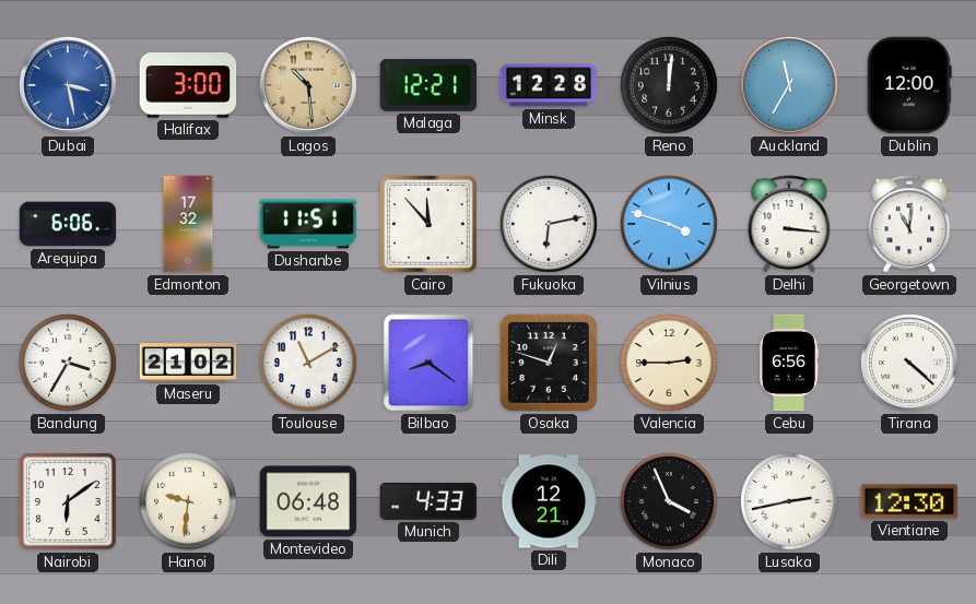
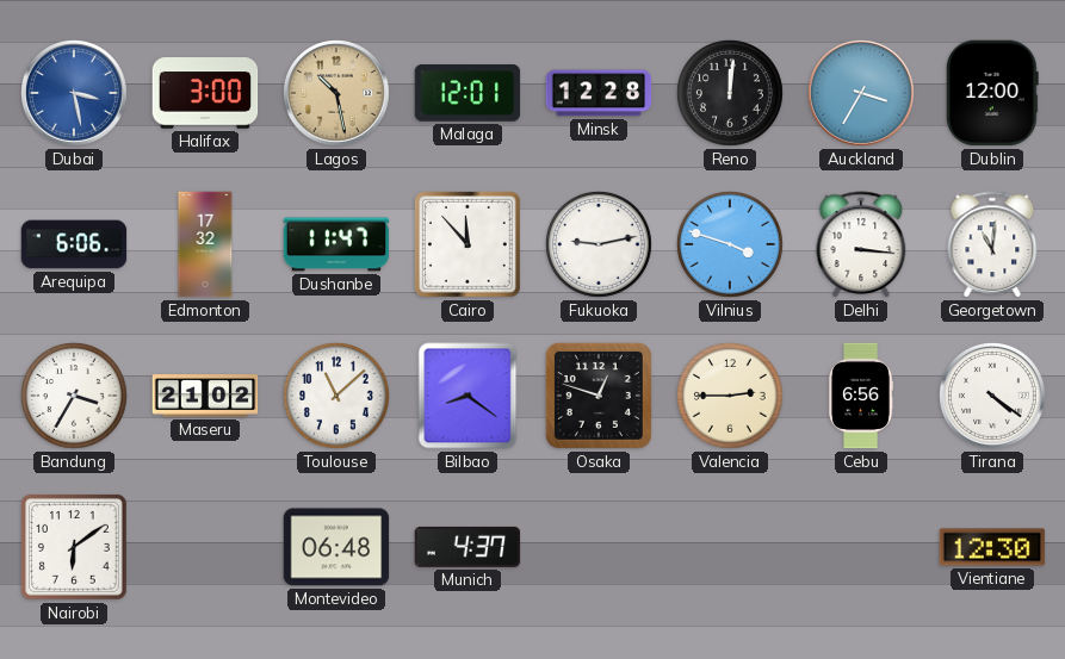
Lagos: 10:29 -> 10:28
Malaga: 12:21 -> 12:01
Auckland: 11:35 -> 3:35
Dushanbe: 11:51 -> 11:47
Fukuoka: 6:13 -> 9:13
Toulouse: 11:10 -> 11:08
Tirana: 4:22 -> 4:21
Hanoi: 9:31 -> none
Munich: 4:33 -> 4:37
Dili: 12:21 -> none
Monaco: 3:56 -> none
Lusaka: 2:43 -> none
